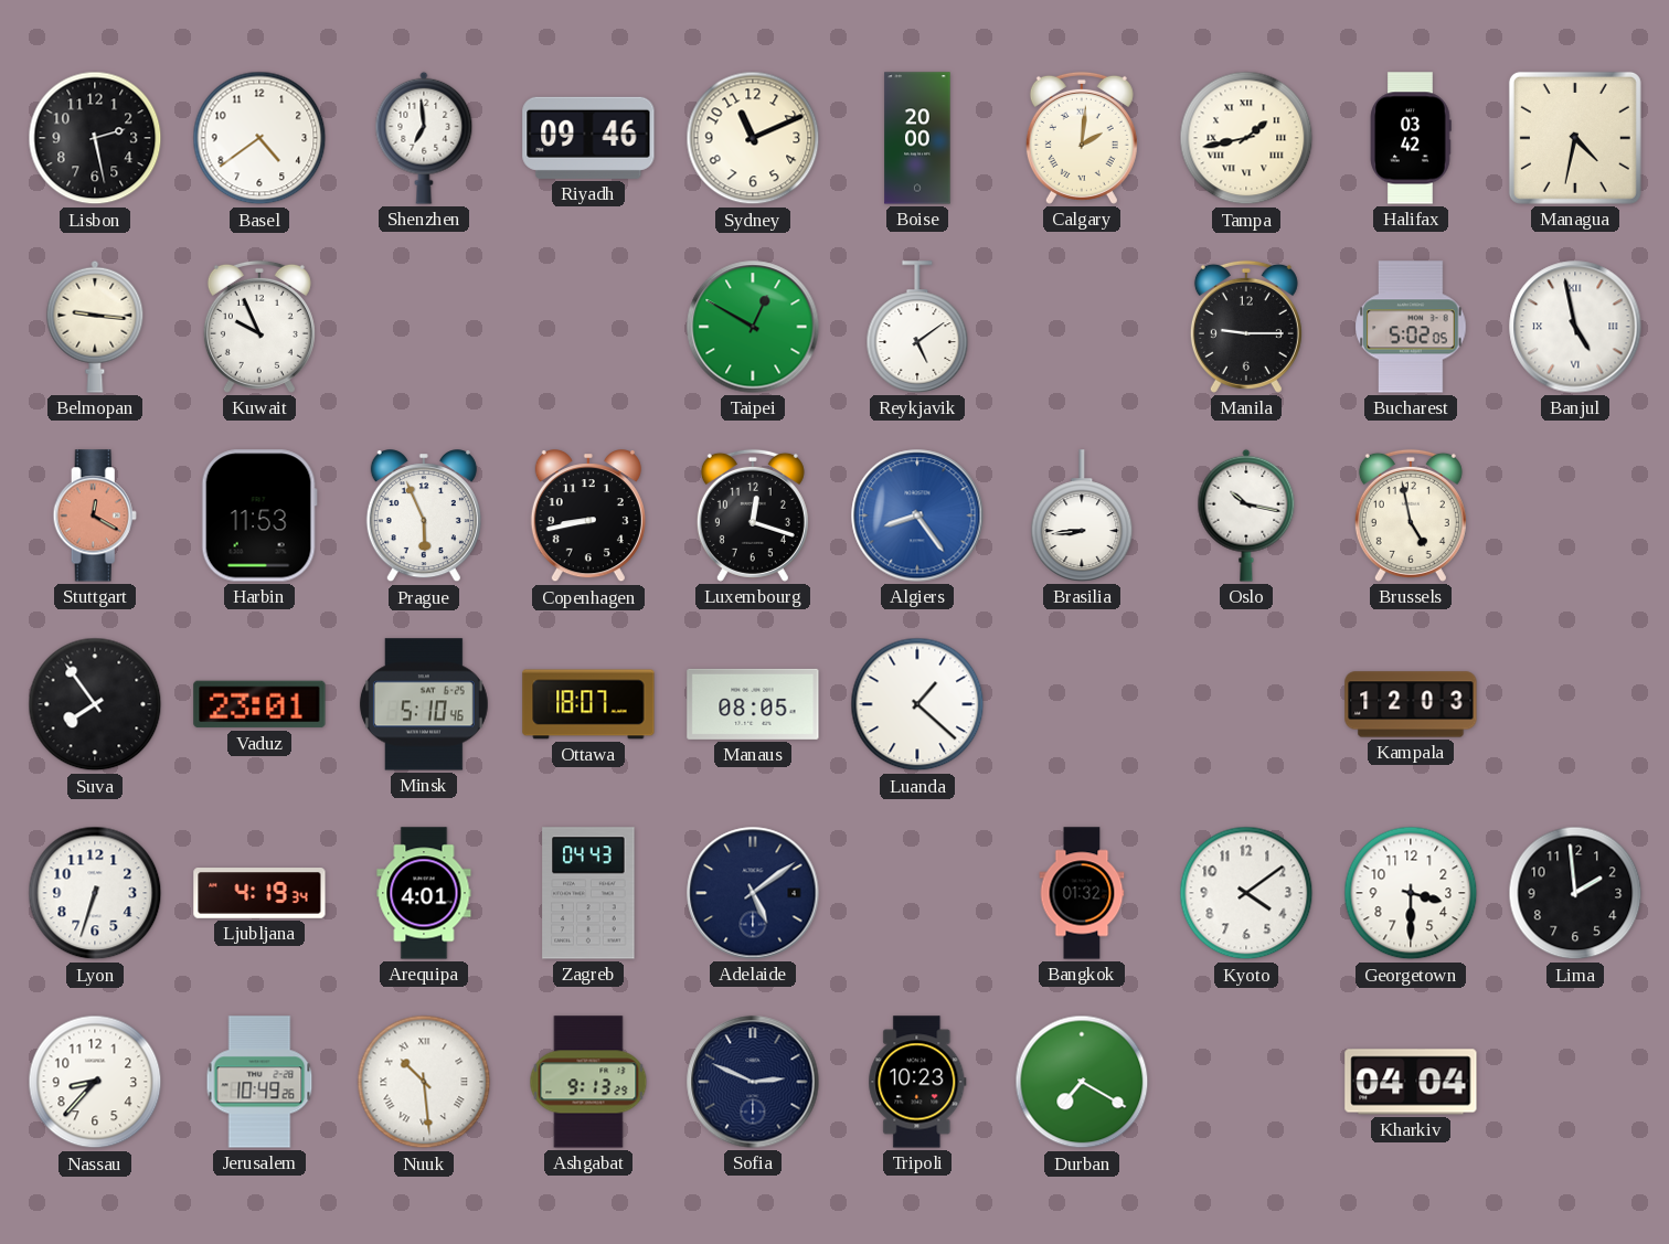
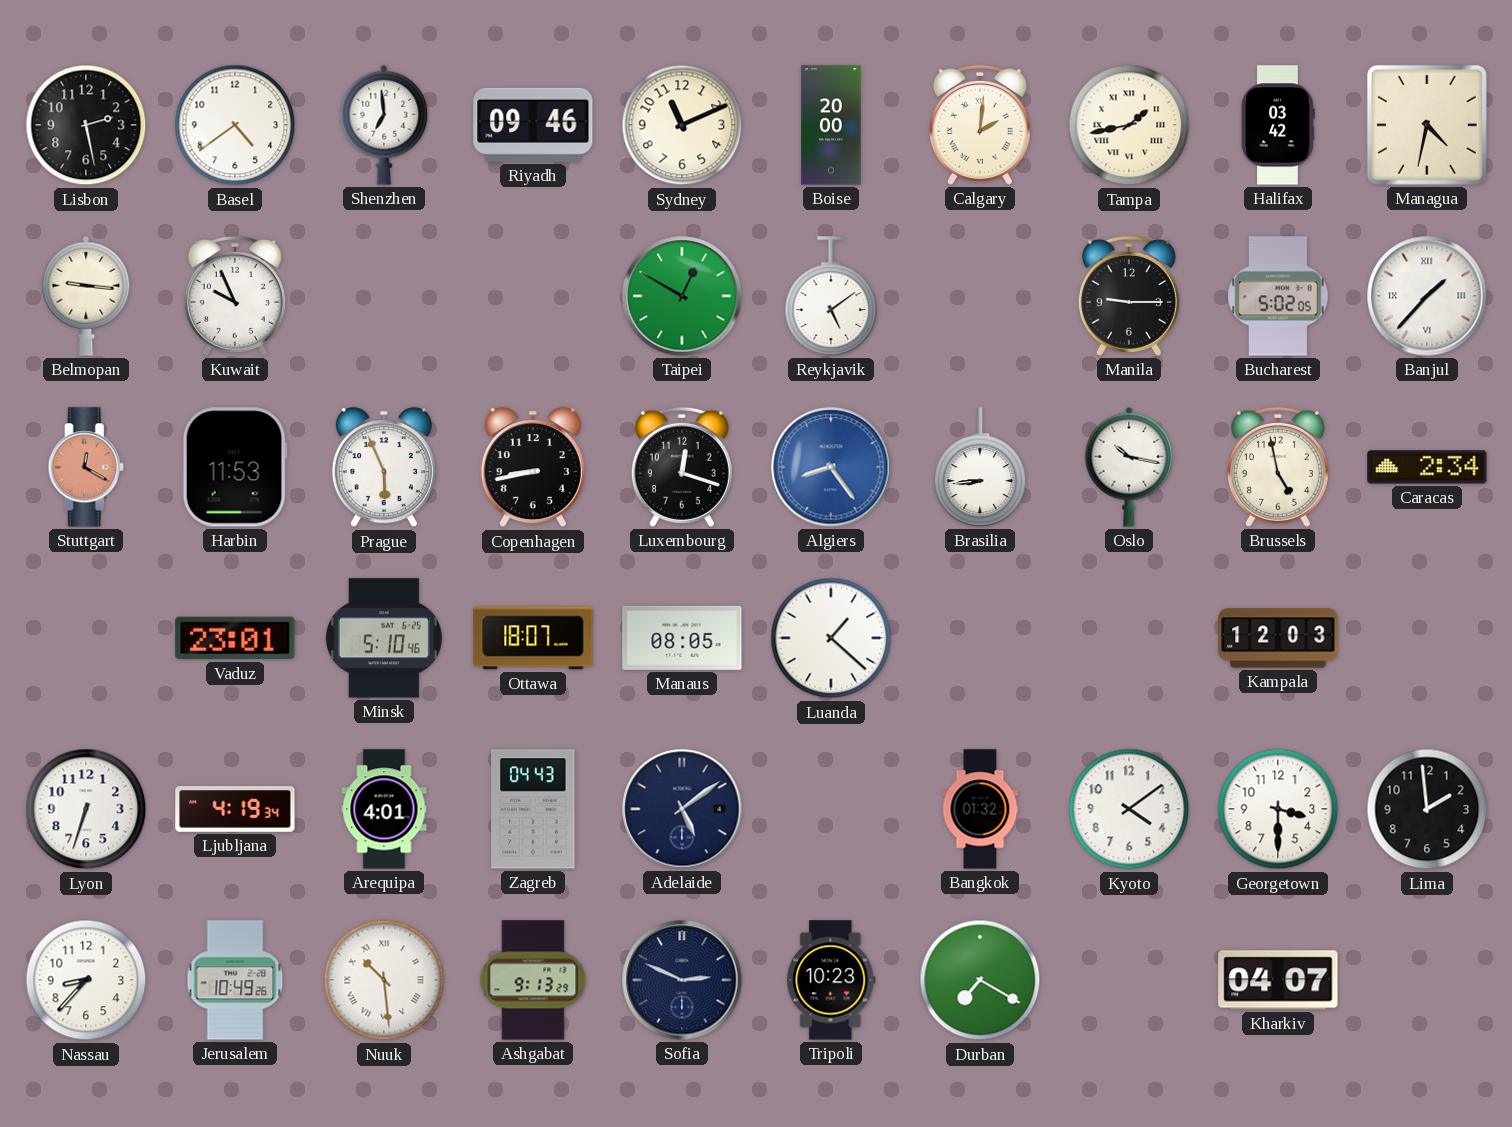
Banjul: 4:58 -> 1:37
Caracas: none -> 2:34
Suva: 7:54 -> none
Kharkiv: 04:04 -> 04:07
